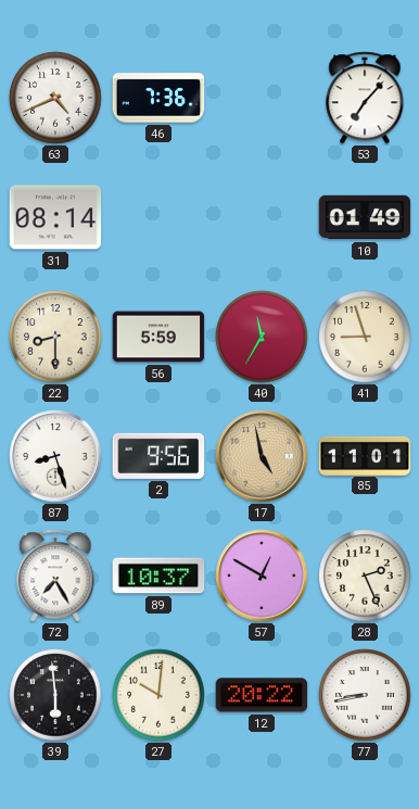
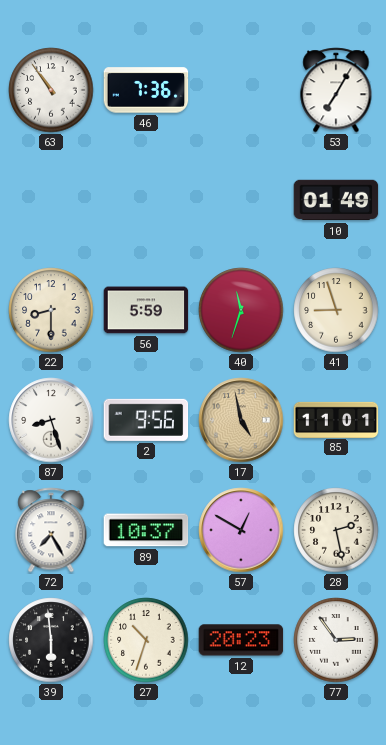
63: 4:41 -> 10:54
53: 7:07 -> 7:05
31: 08:14 -> none
40: 11:35 -> 11:33
28: 2:26 -> 2:28
27: 10:01 -> 10:33
12: 20:22 -> 20:23
77: 8:43 -> 2:54
